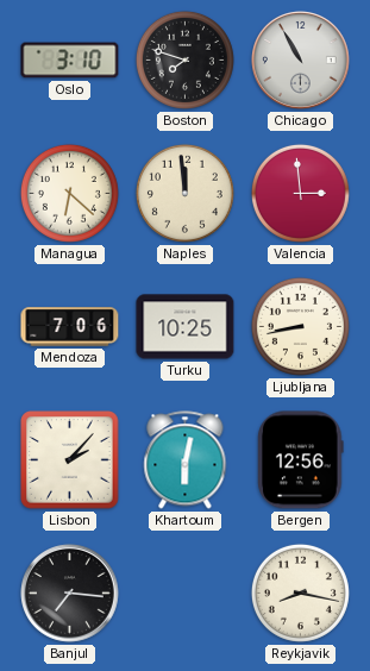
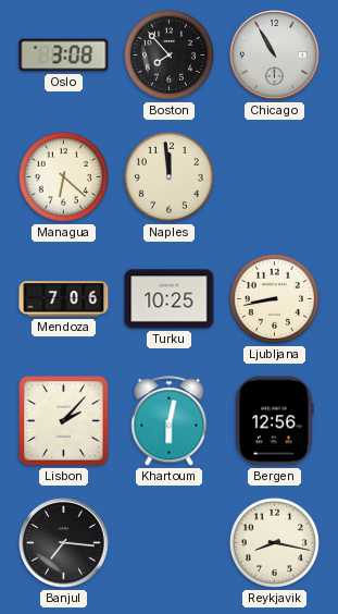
Oslo: 3:10 -> 3:08
Boston: 7:48 -> 7:53
Valencia: 2:59 -> none
